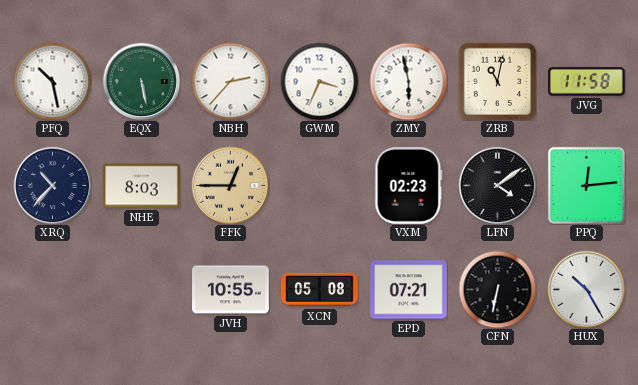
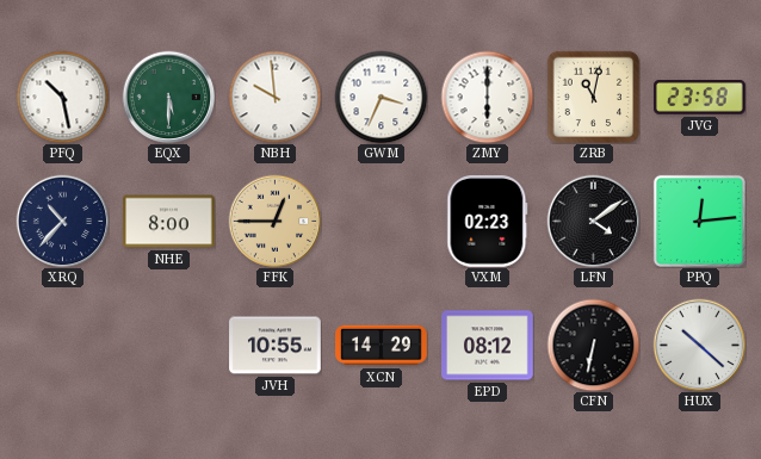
EQX: 5:28 -> 5:30
NBH: 2:37 -> 9:59
ZMY: 5:58 -> 6:00
JVG: 11:58 -> 23:58
NHE: 8:03 -> 8:00
XCN: 05:08 -> 14:29
EPD: 07:21 -> 08:12
HUX: 10:25 -> 10:22
